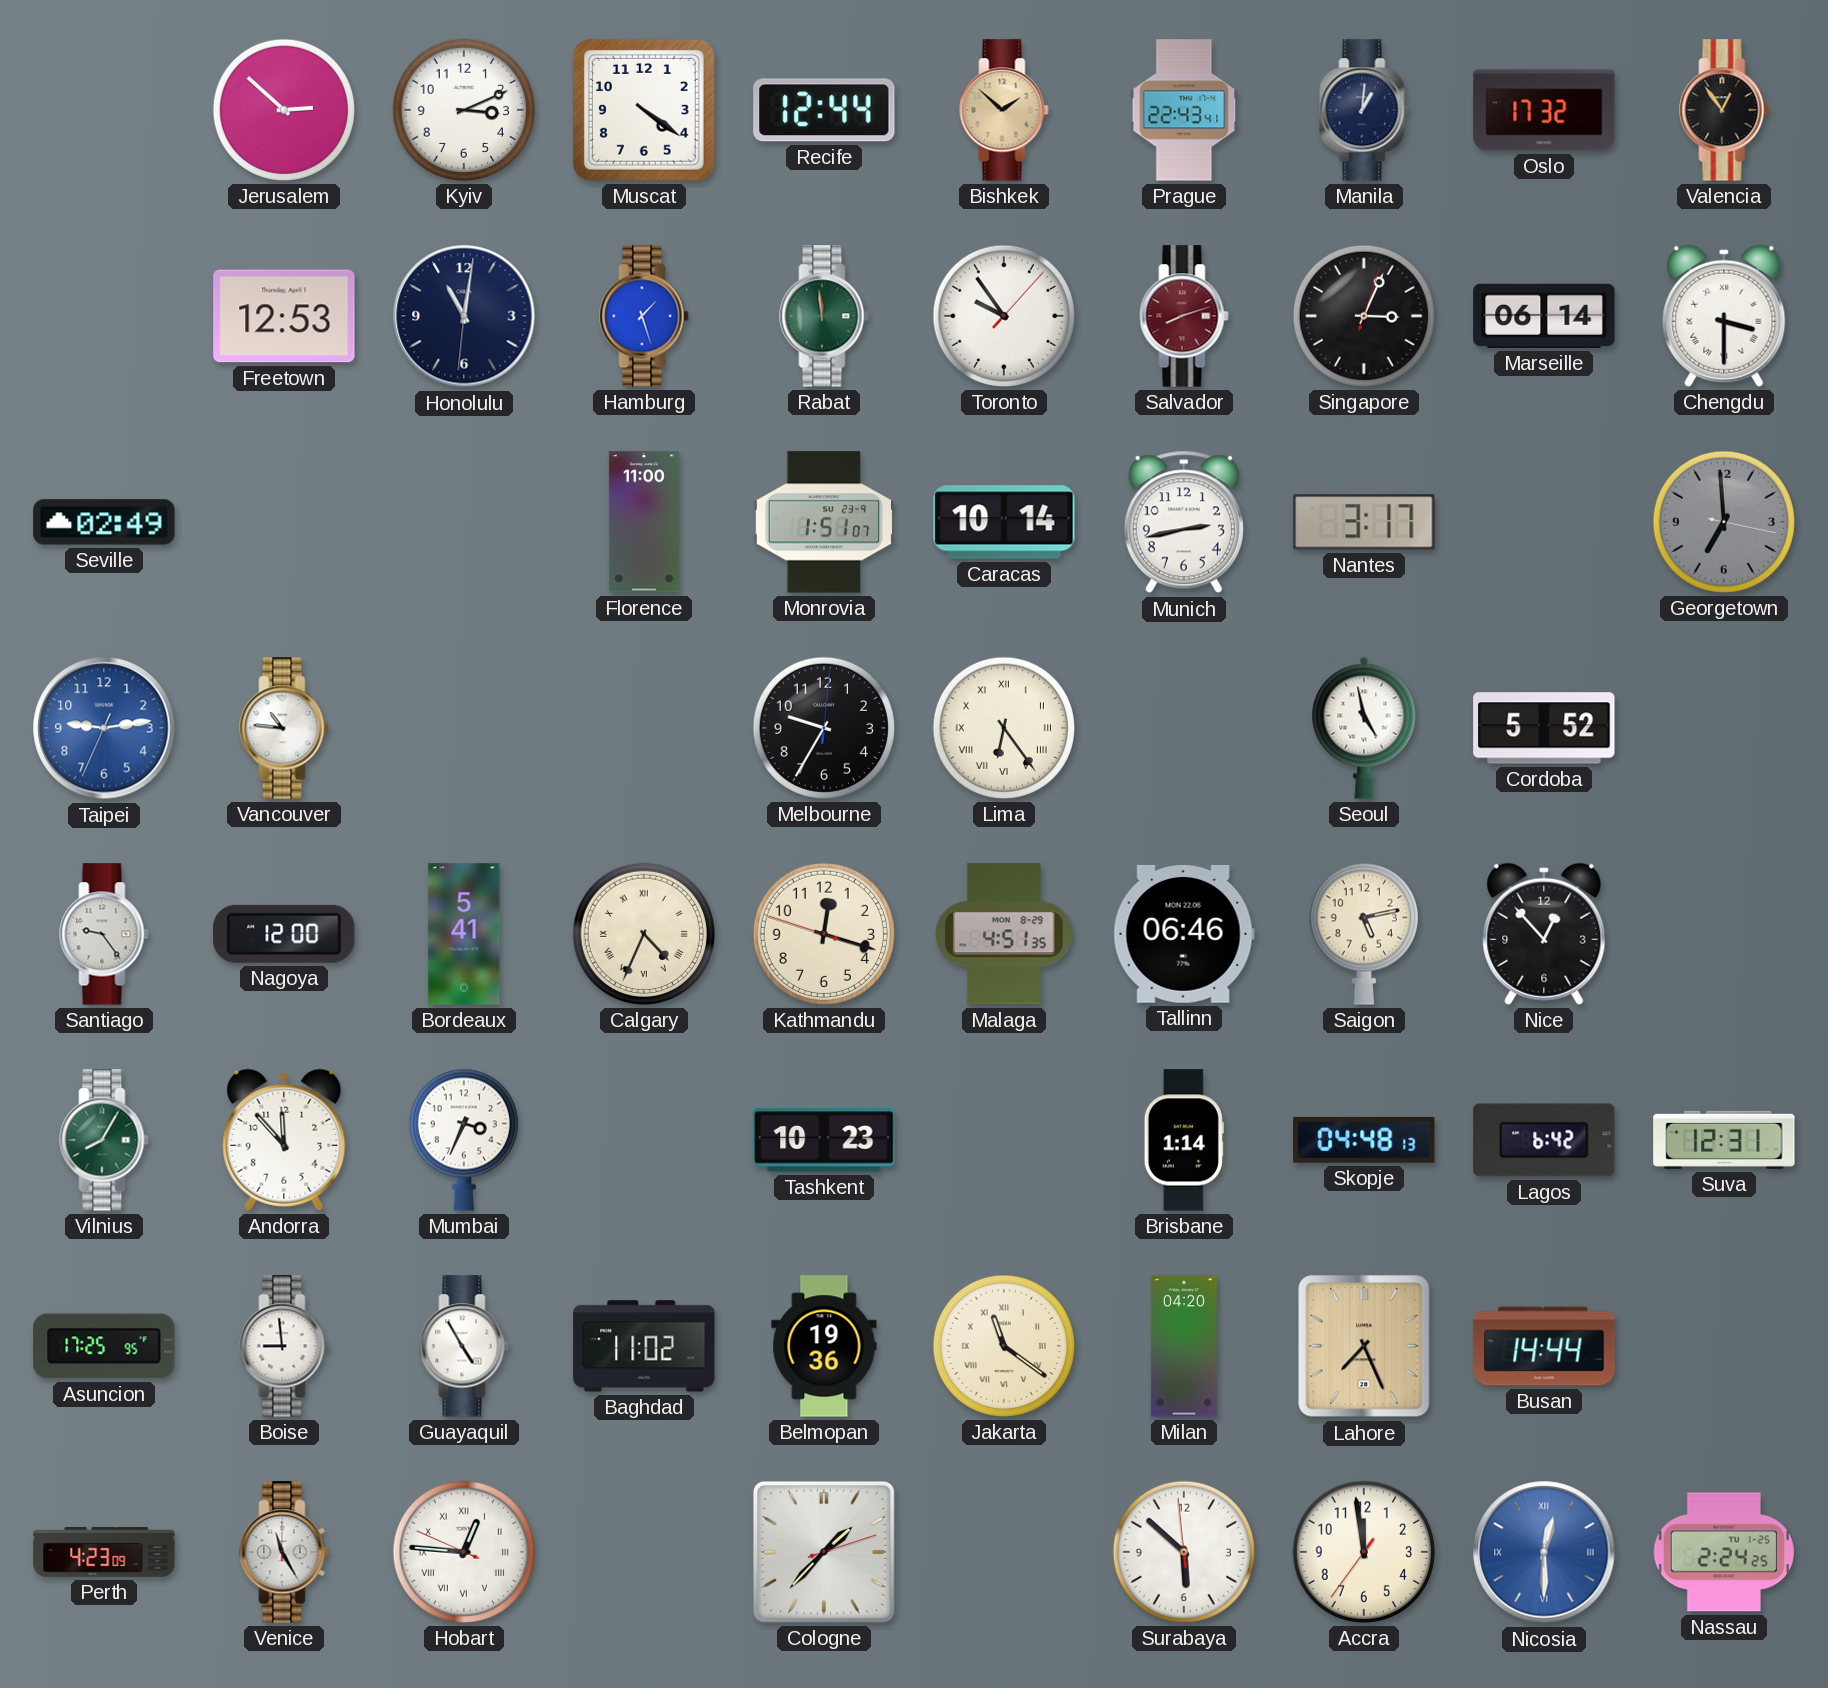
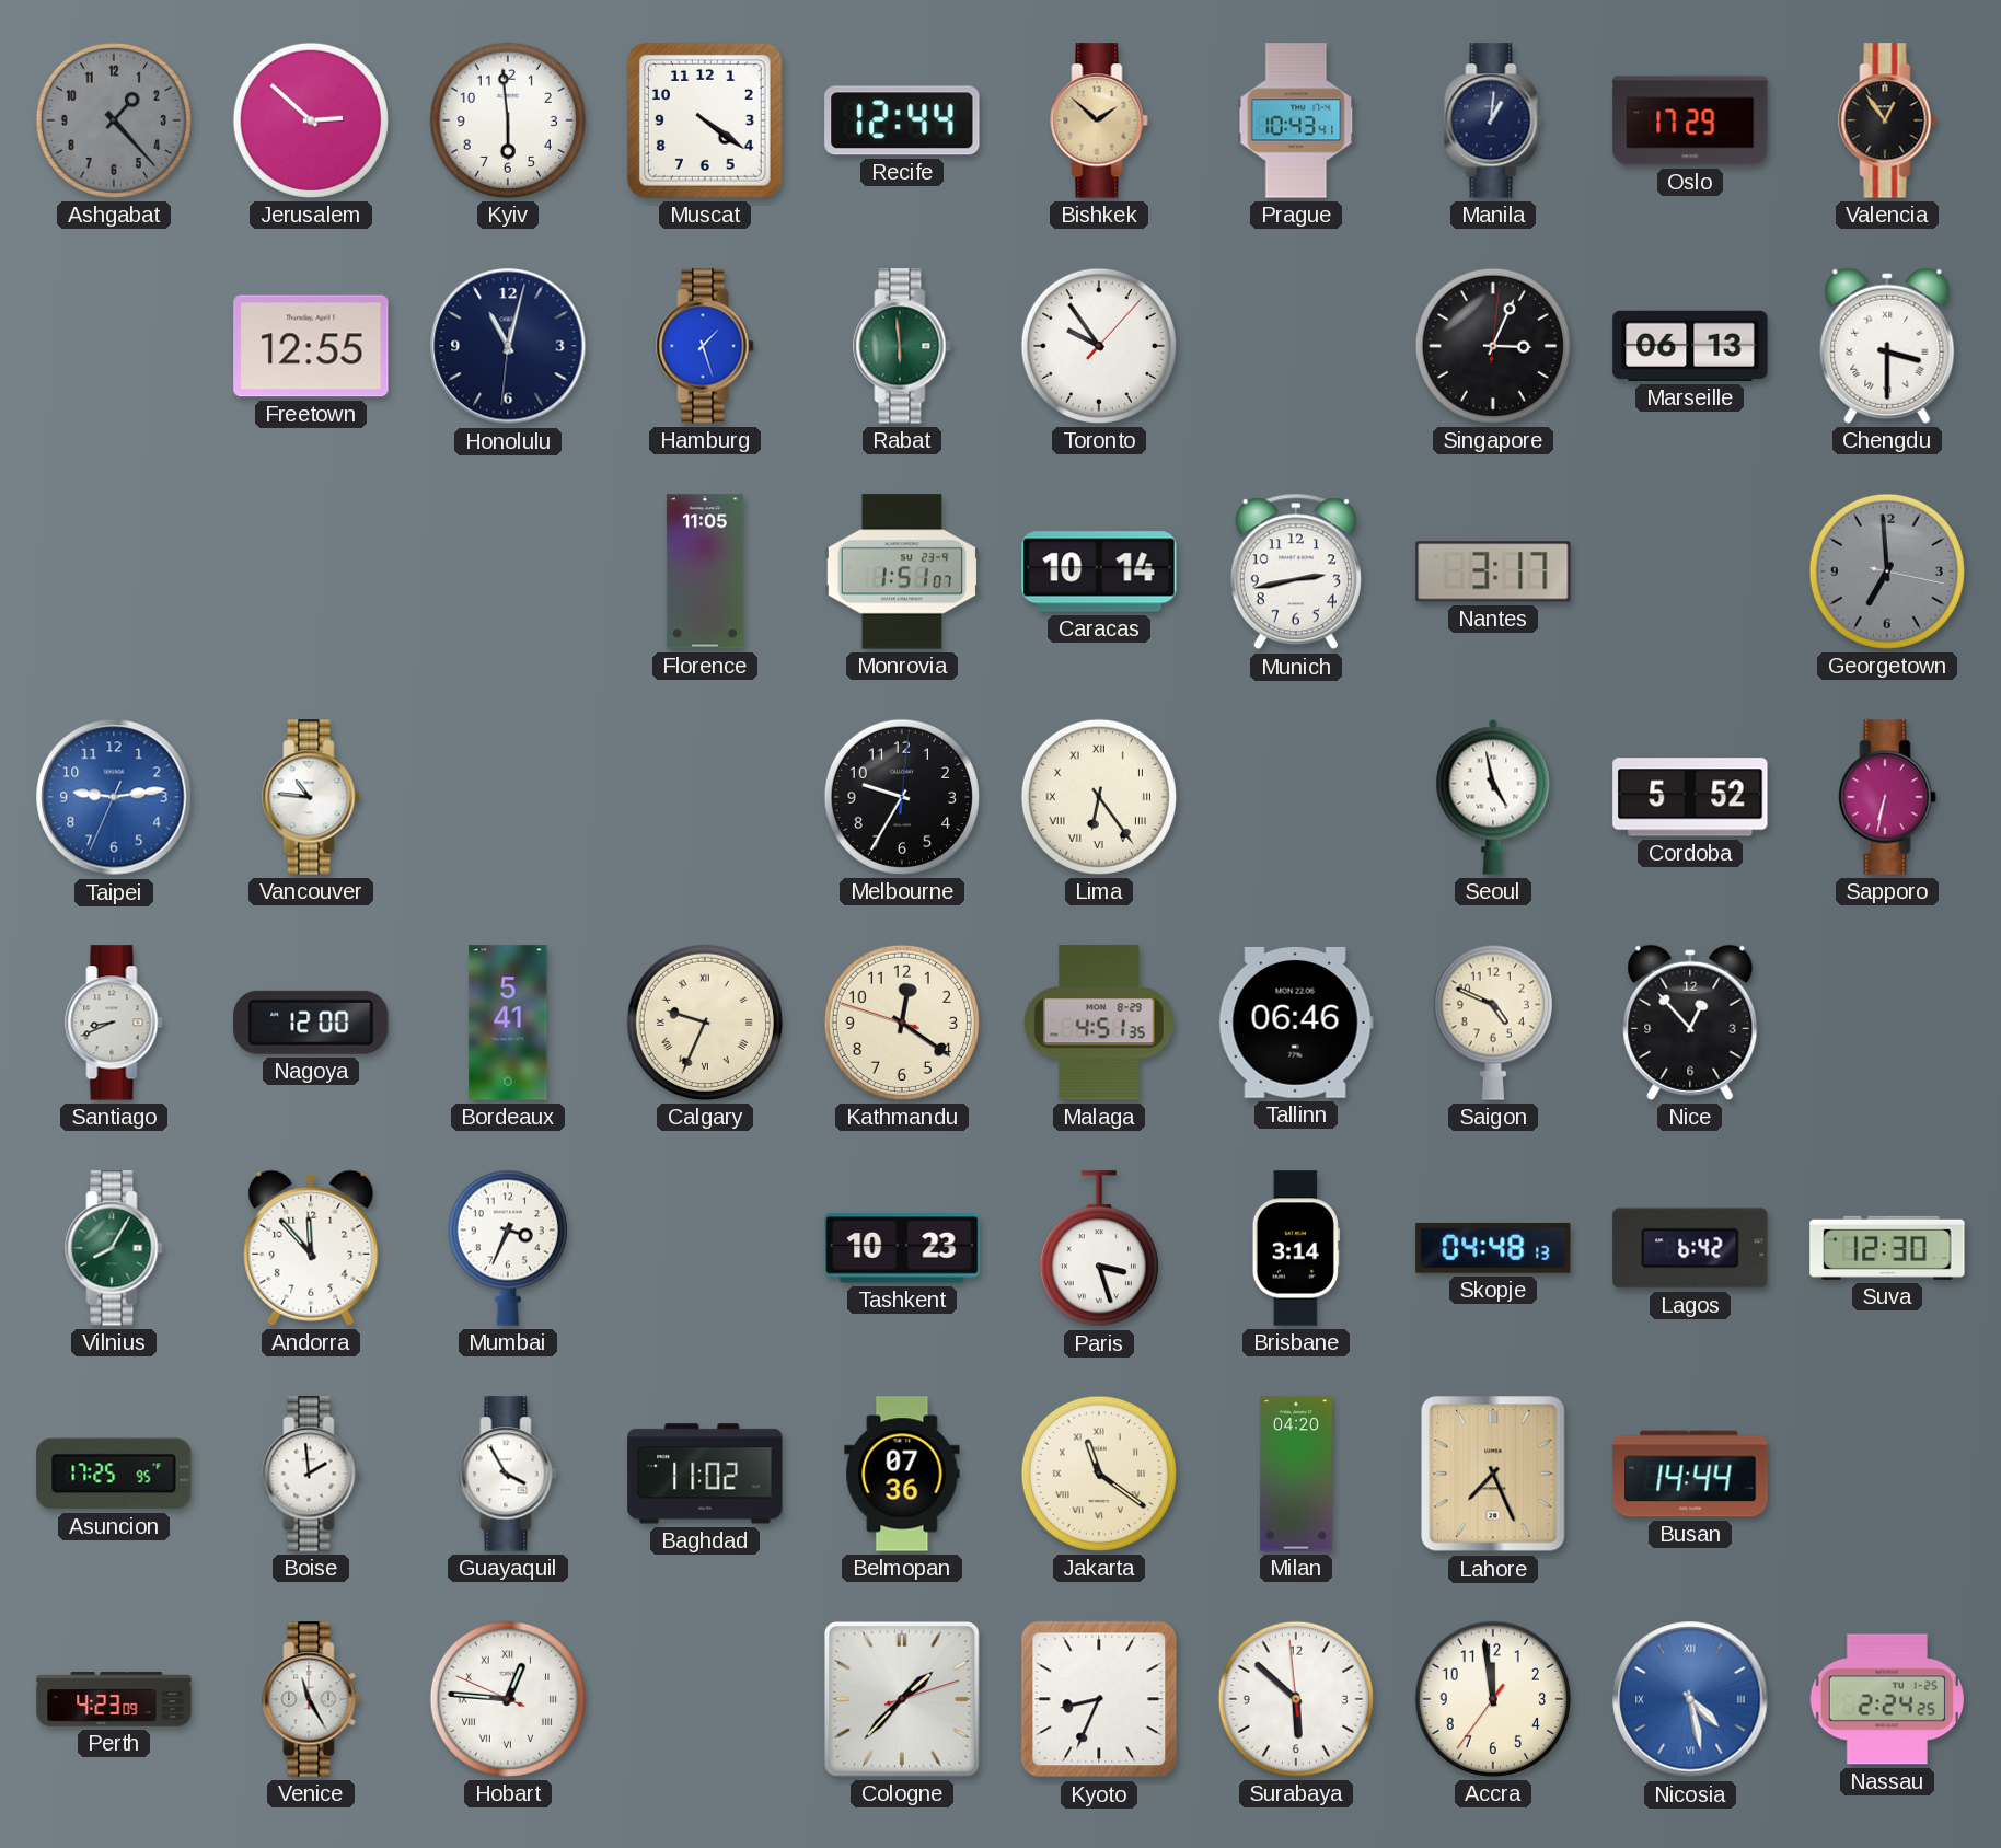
Ashgabat: none -> 1:23
Kyiv: 3:11 -> 5:59
Prague: 22:43 -> 10:43
Oslo: 17:32 -> 17:29
Freetown: 12:53 -> 12:55
Honolulu: 11:01 -> 11:02
Rabat: 11:59 -> 5:59
Salvador: 8:12 -> none
Singapore: 3:04:03 -> 3:04:01
Marseille: 06:14 -> 06:13
Seville: 02:49 -> none
Florence: 11:00 -> 11:05
Sapporo: none -> 6:32
Santiago: 9:24 -> 8:41
Calgary: 4:34 -> 9:34
Kathmandu: 12:17 -> 12:20
Saigon: 5:13 -> 4:49
Paris: none -> 3:27
Brisbane: 1:14 -> 3:14
Suva: 12:31 -> 12:30
Boise: 8:59 -> 1:59
Guayaquil: 4:55 -> 3:55
Belmopan: 19:36 -> 07:36
Kyoto: none -> 8:34
Nicosia: 12:30 -> 4:28
